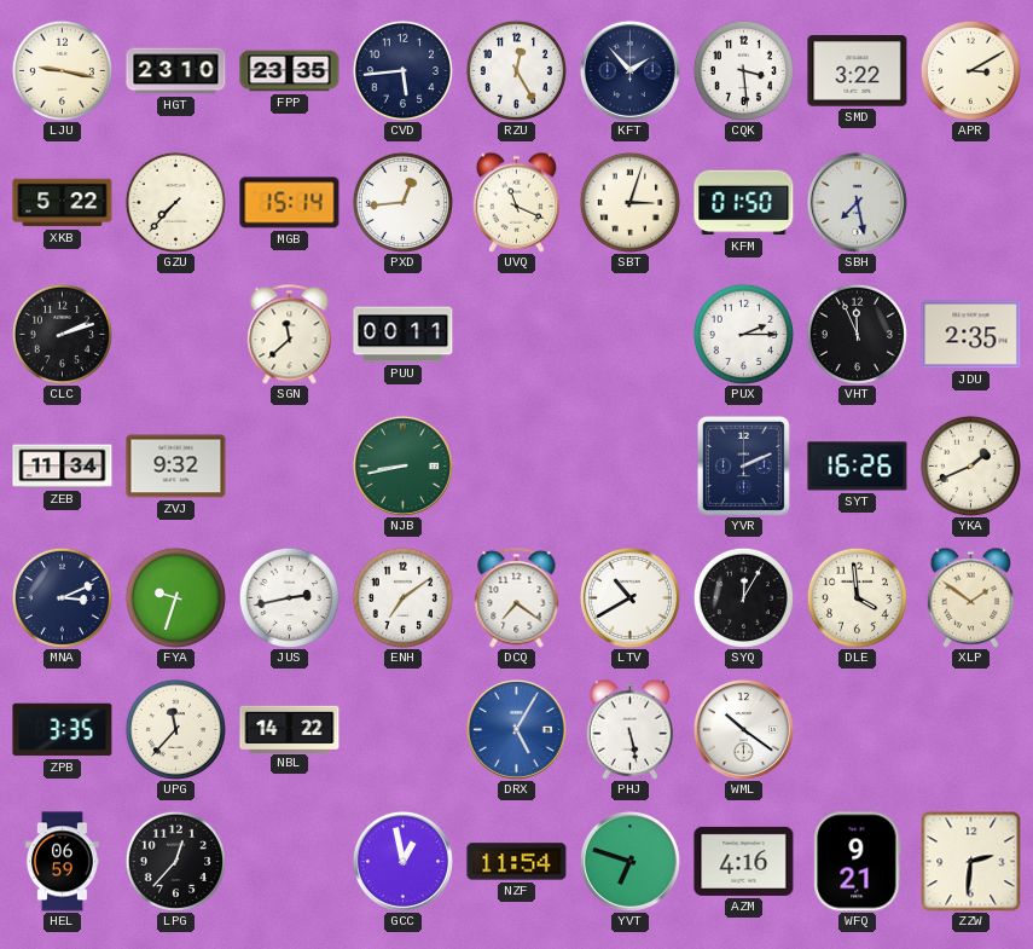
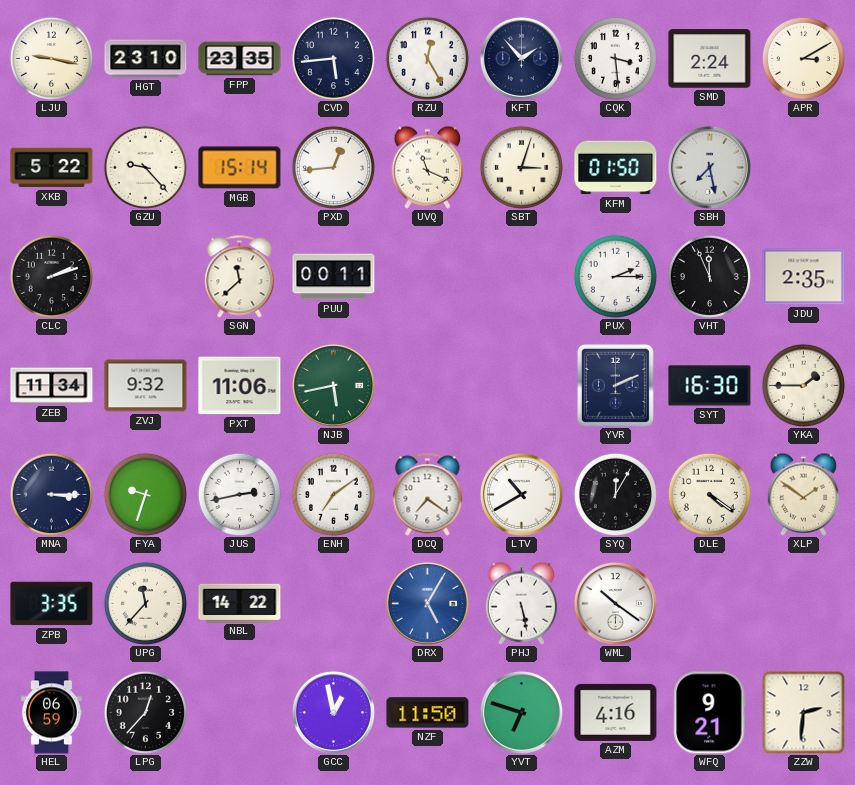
SMD: 3:22 -> 2:24
GZU: 7:37 -> 9:23
PXT: none -> 11:06
NJB: 8:43 -> 5:43
SYT: 16:26 -> 16:30
YKA: 1:41 -> 1:45
MNA: 3:11 -> 3:15
DLE: 3:59 -> 4:21
NZF: 11:54 -> 11:50
